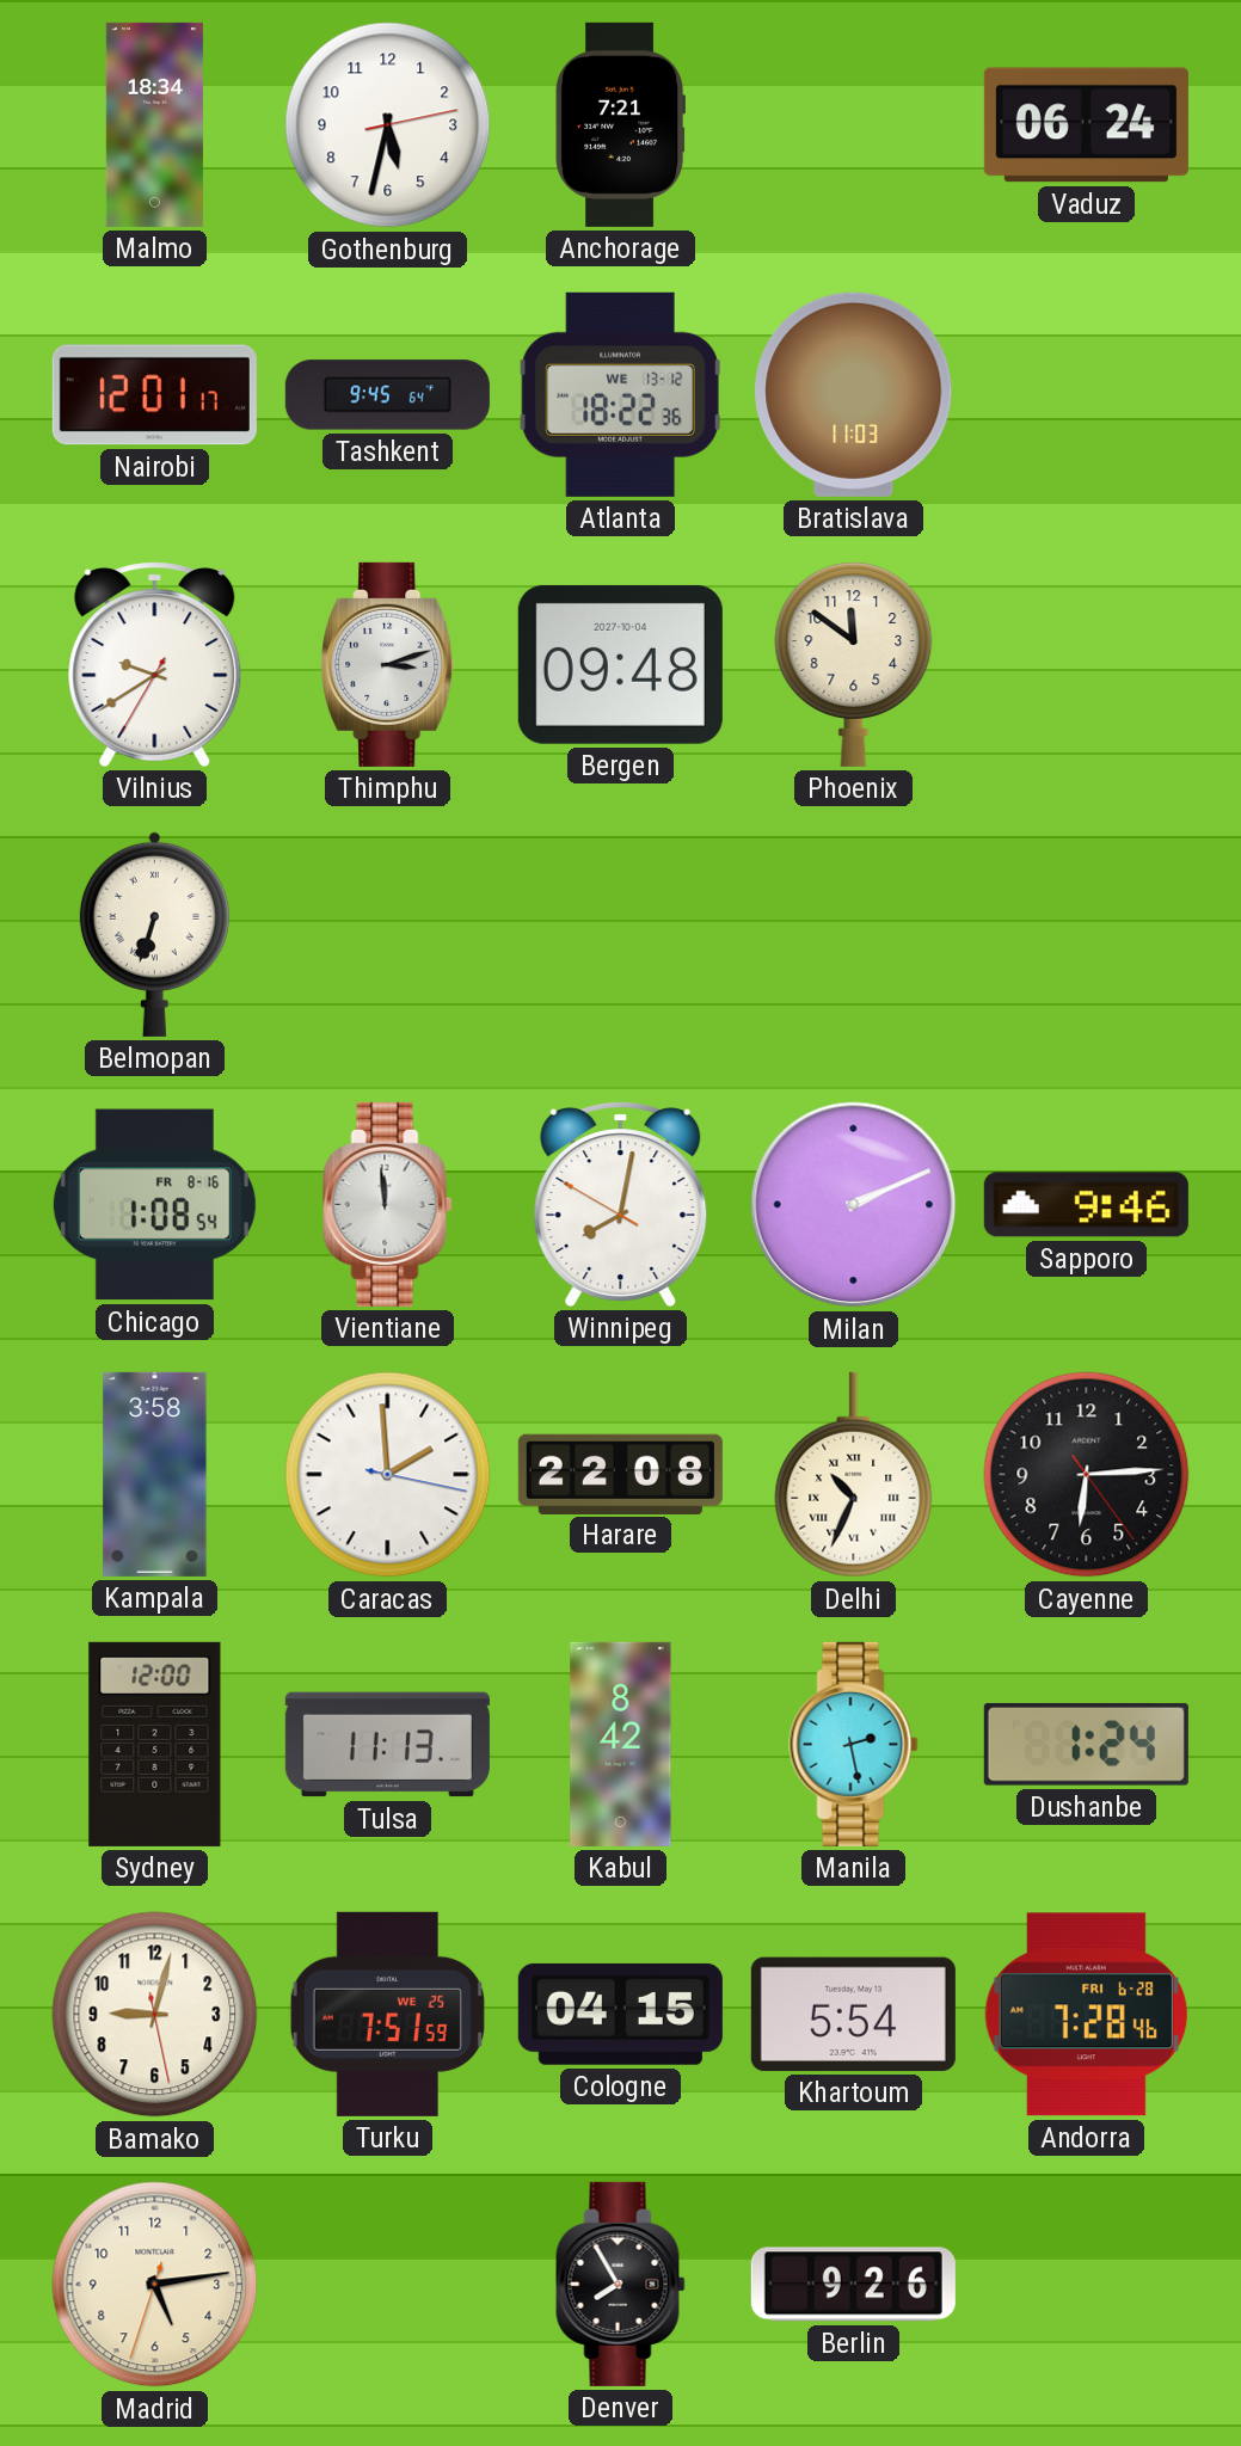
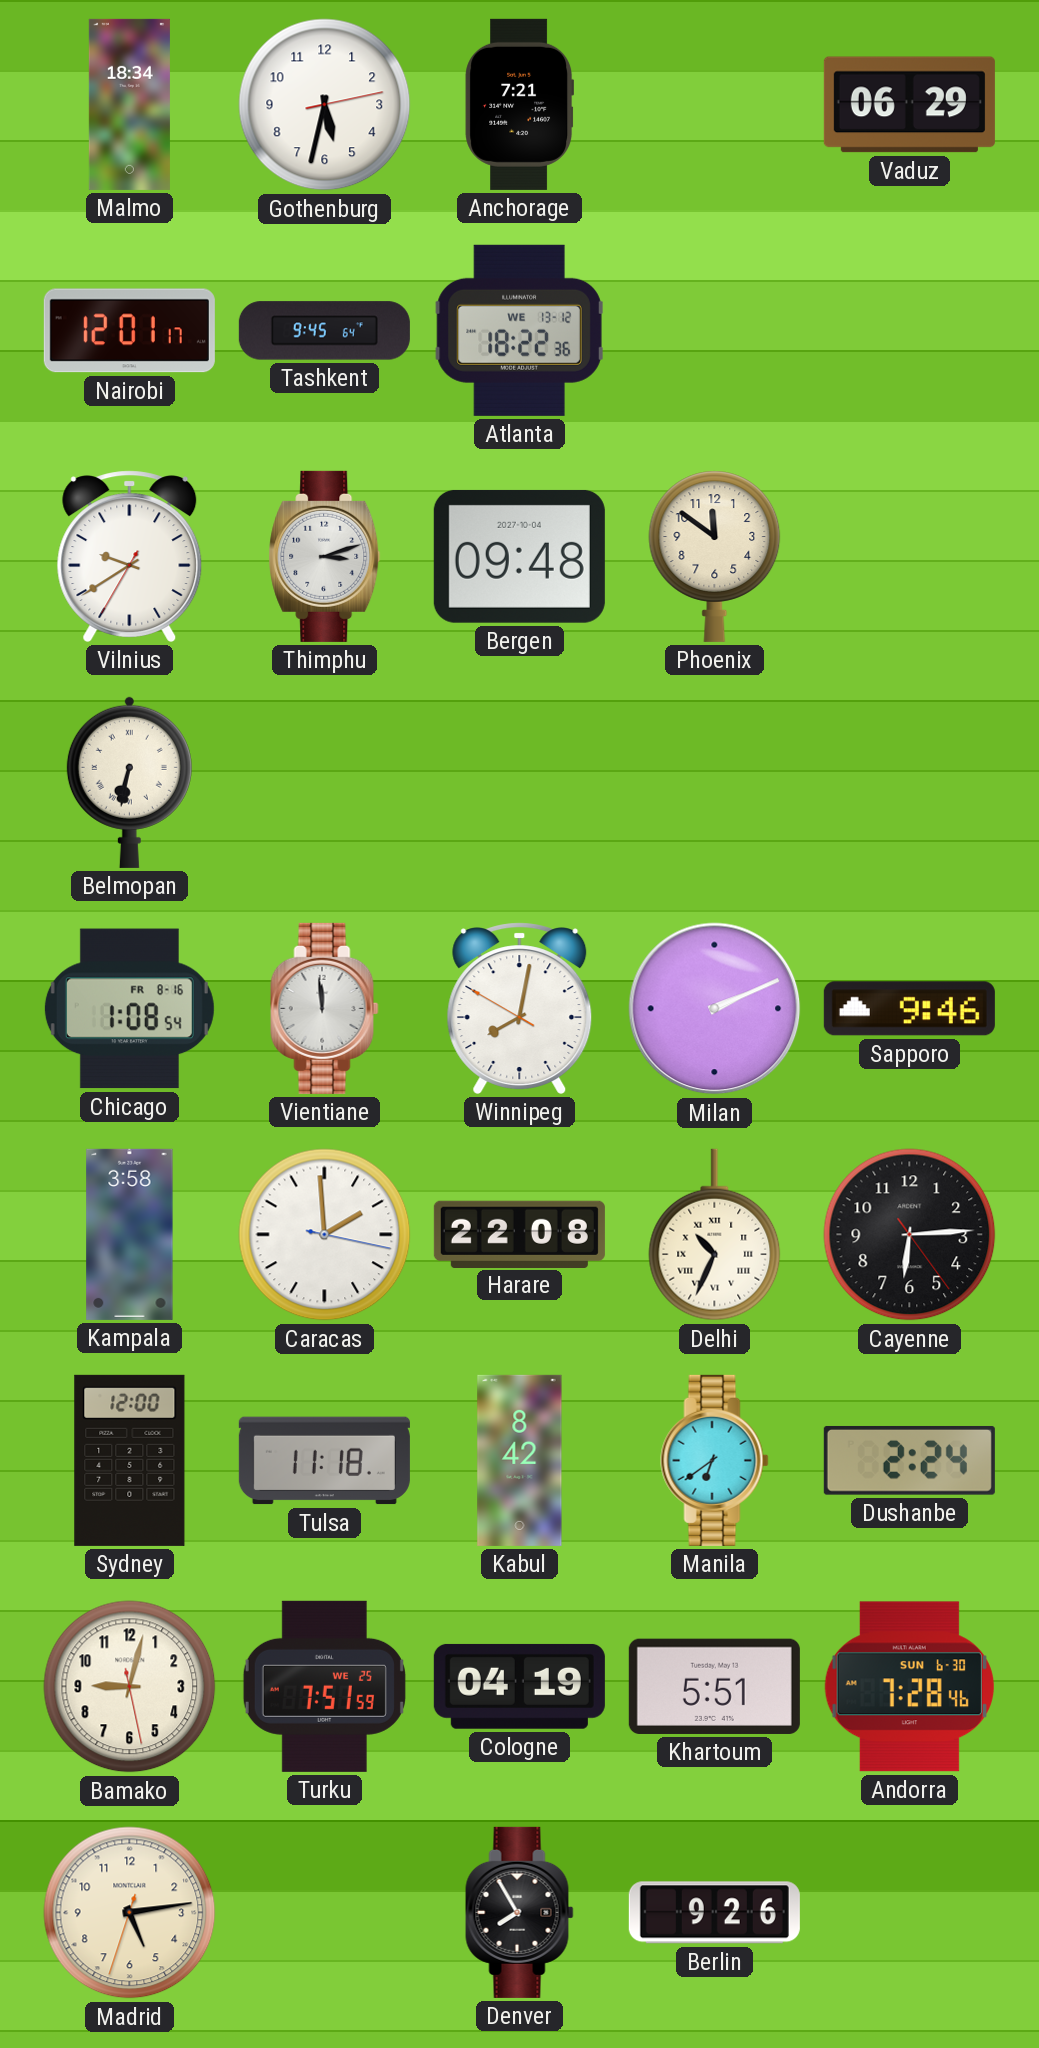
Vaduz: 06:24 -> 06:29
Bratislava: 11:03 -> none
Belmopan: 6:33 -> 6:32
Tulsa: 11:13 -> 11:18
Manila: 2:28 -> 6:39
Dushanbe: 1:24 -> 2:24
Cologne: 04:15 -> 04:19
Khartoum: 5:54 -> 5:51
Andorra date: FRI 6-28 -> SUN 6-30
